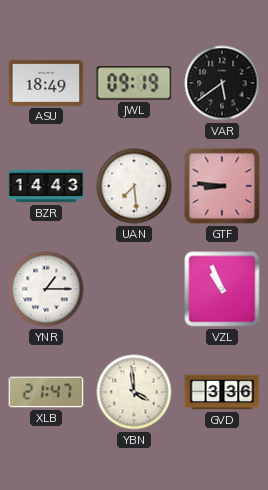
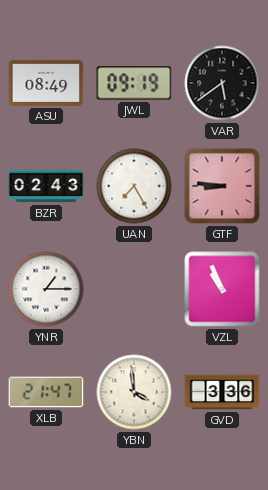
ASU: 18:49 -> 08:49
BZR: 14:43 -> 02:43
UAN: 7:29 -> 7:25
